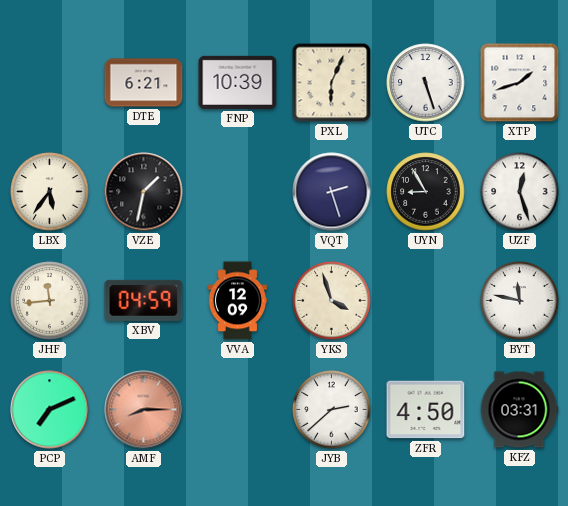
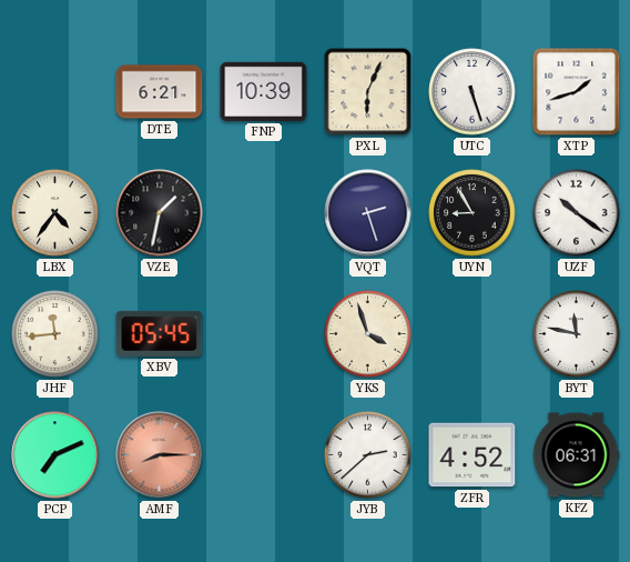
LBX: 5:36 -> 4:36
UZF: 12:27 -> 10:21
XBV: 04:59 -> 05:45
VVA: 12:09 -> none
ZFR: 4:50 -> 4:52
KFZ: 03:31 -> 06:31
